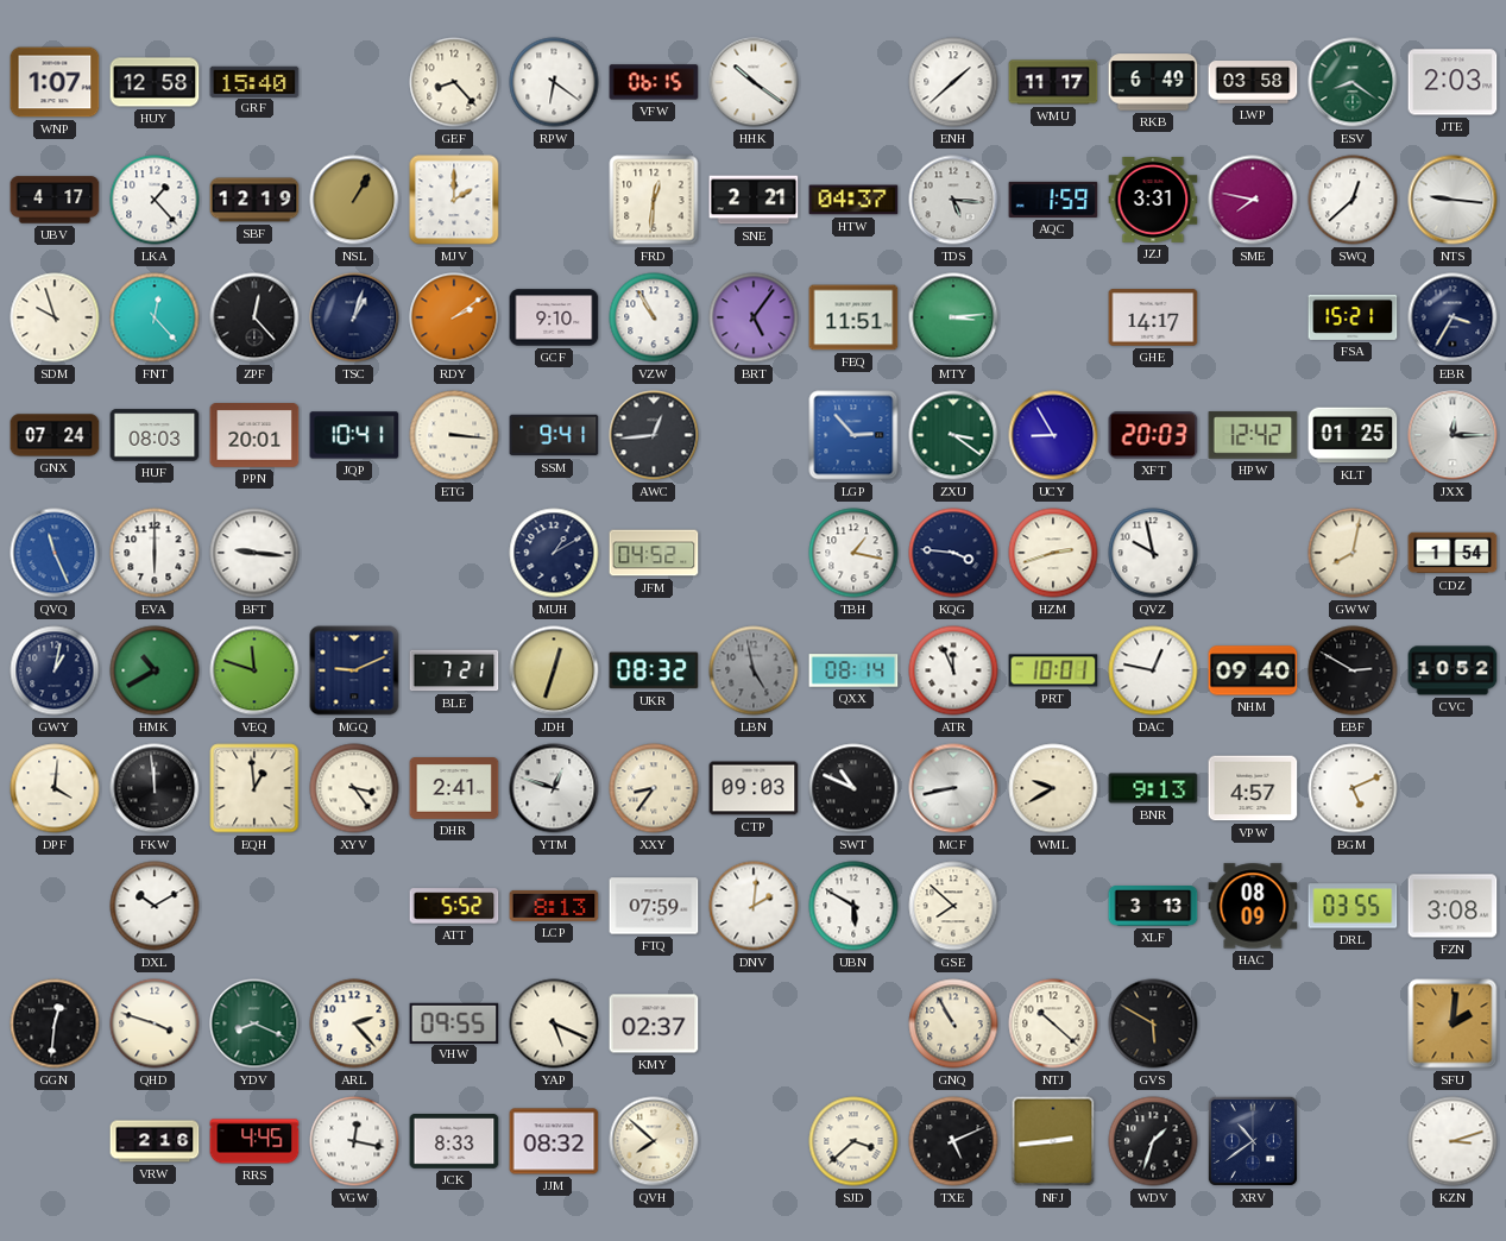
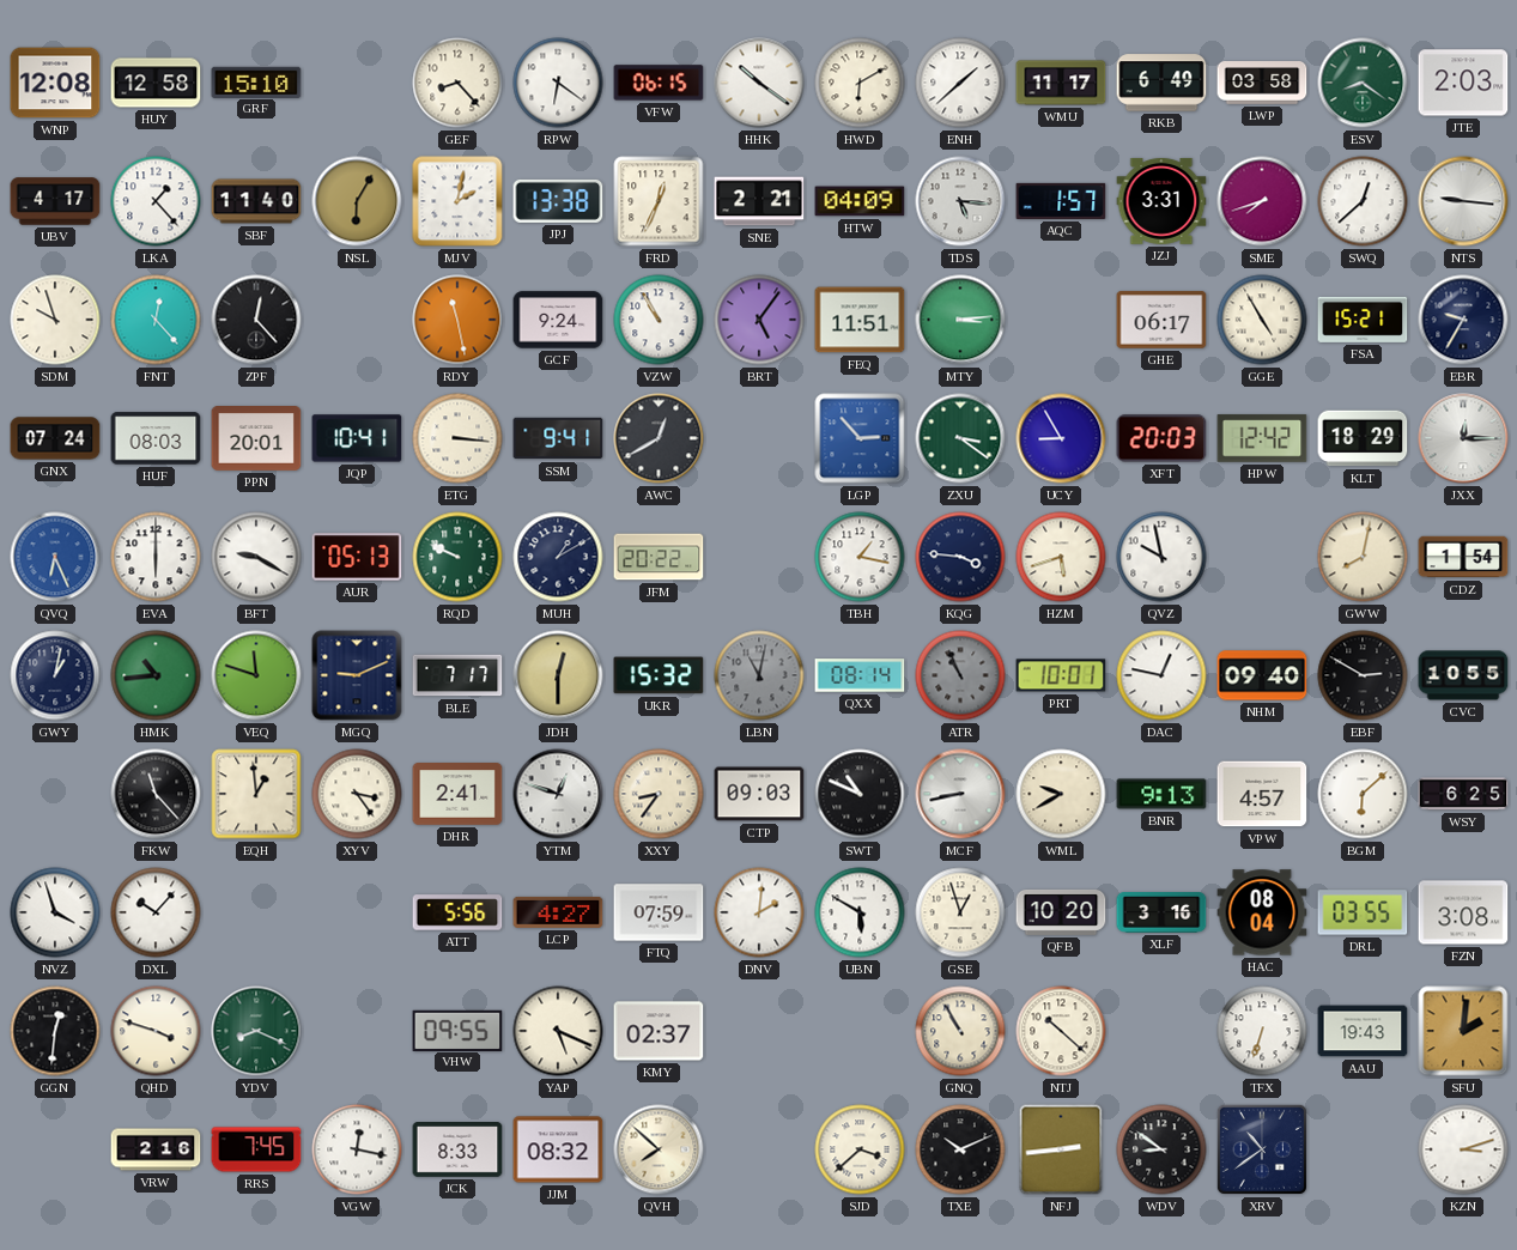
WNP: 1:07 -> 12:08
GRF: 15:40 -> 15:10
HWD: none -> 6:10
SBF: 12:19 -> 11:40
NSL: 1:05 -> 6:05
MJV: 2:00 -> 2:02
JPJ: none -> 13:38
FRD: 12:31 -> 12:34
HTW: 04:37 -> 04:09
AQC: 1:59 -> 1:57
SME: 7:47 -> 7:42
TSC: 1:03 -> none
RDY: 2:09 -> 11:28
GCF: 9:10 -> 9:24
GHE: 14:17 -> 06:17
GGE: none -> 4:55
EBR: 3:35 -> 9:35
AWC: 12:44 -> 12:40
KLT: 01:25 -> 18:29
QVQ: 11:26 -> 6:26
BFT: 9:16 -> 9:20
AUR: none -> 05:13
RQD: none -> 9:49
JFM: 04:52 -> 20:22
HZM: 2:42 -> 5:42
HMK: 10:40 -> 10:44
BLE: 7:21 -> 7:17
JDH: 12:33 -> 12:30
UKR: 08:32 -> 15:32
LBN: 4:58 -> 11:02
ATR: 11:56 -> 10:56
ATR dial: white -> grey
CVC: 10:52 -> 10:55
DPF: 4:01 -> none
FKW: 11:59 -> 11:23
BGM: 5:11 -> 6:08
WSY: none -> 6:25
NVZ: none -> 3:57
DXL: 10:10 -> 10:07
ATT: 5:52 -> 5:56
LCP: 8:13 -> 4:27
GSE: 7:52 -> 12:57
QFB: none -> 10:20
XLF: 3:13 -> 3:16
HAC: 08:09 -> 08:04
ARL: 2:23 -> none
GVS: 5:50 -> none
TFX: none -> 6:33
AAU: none -> 19:43
RRS: 4:45 -> 7:45
TXE: 5:11 -> 10:11
WDV: 1:33 -> 8:51
